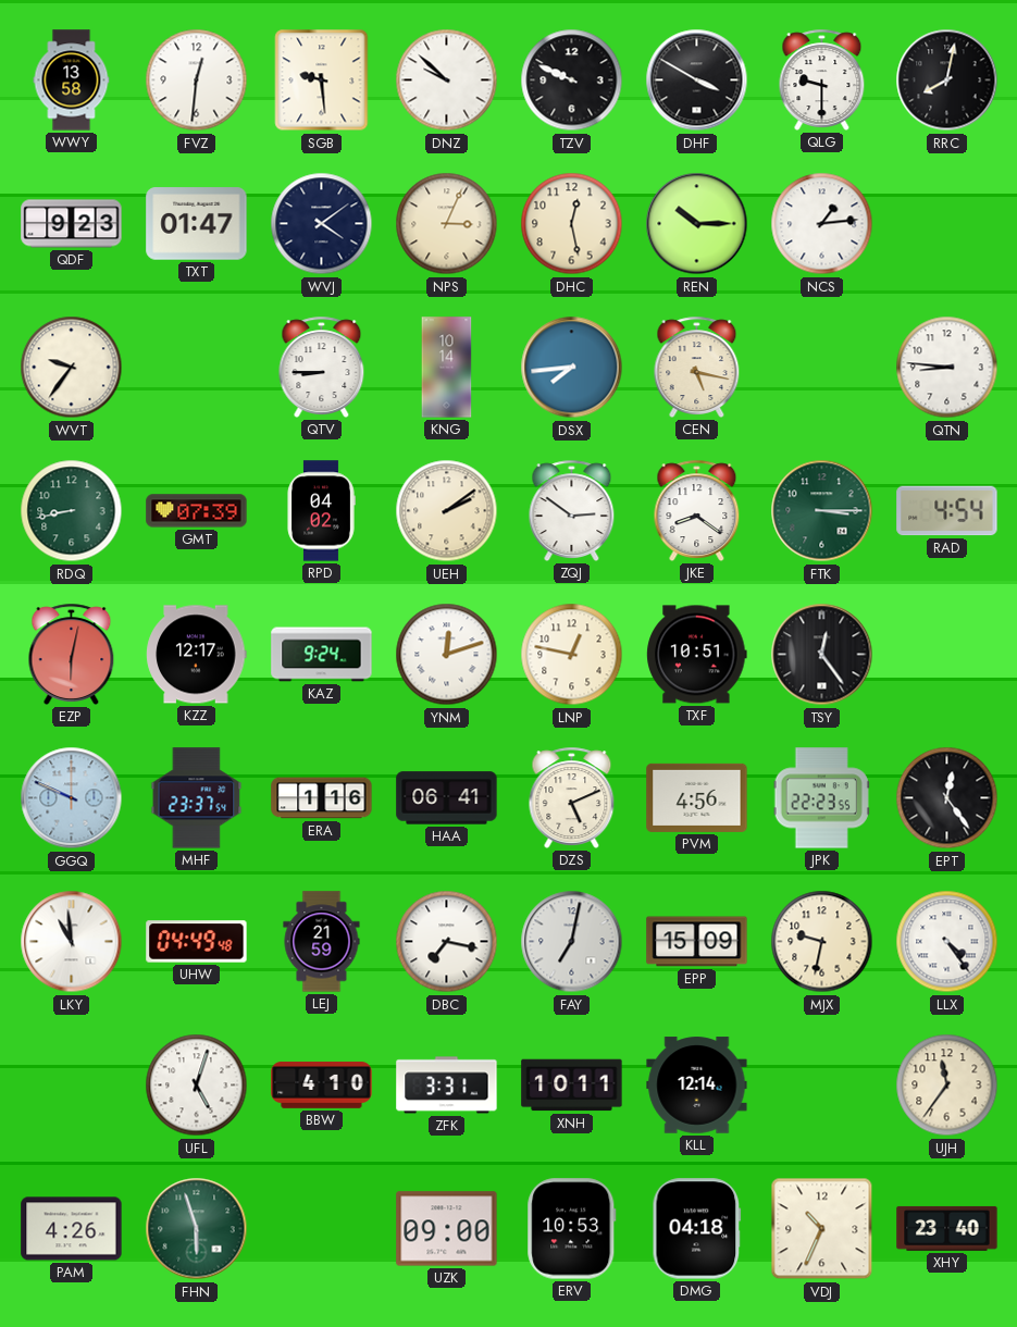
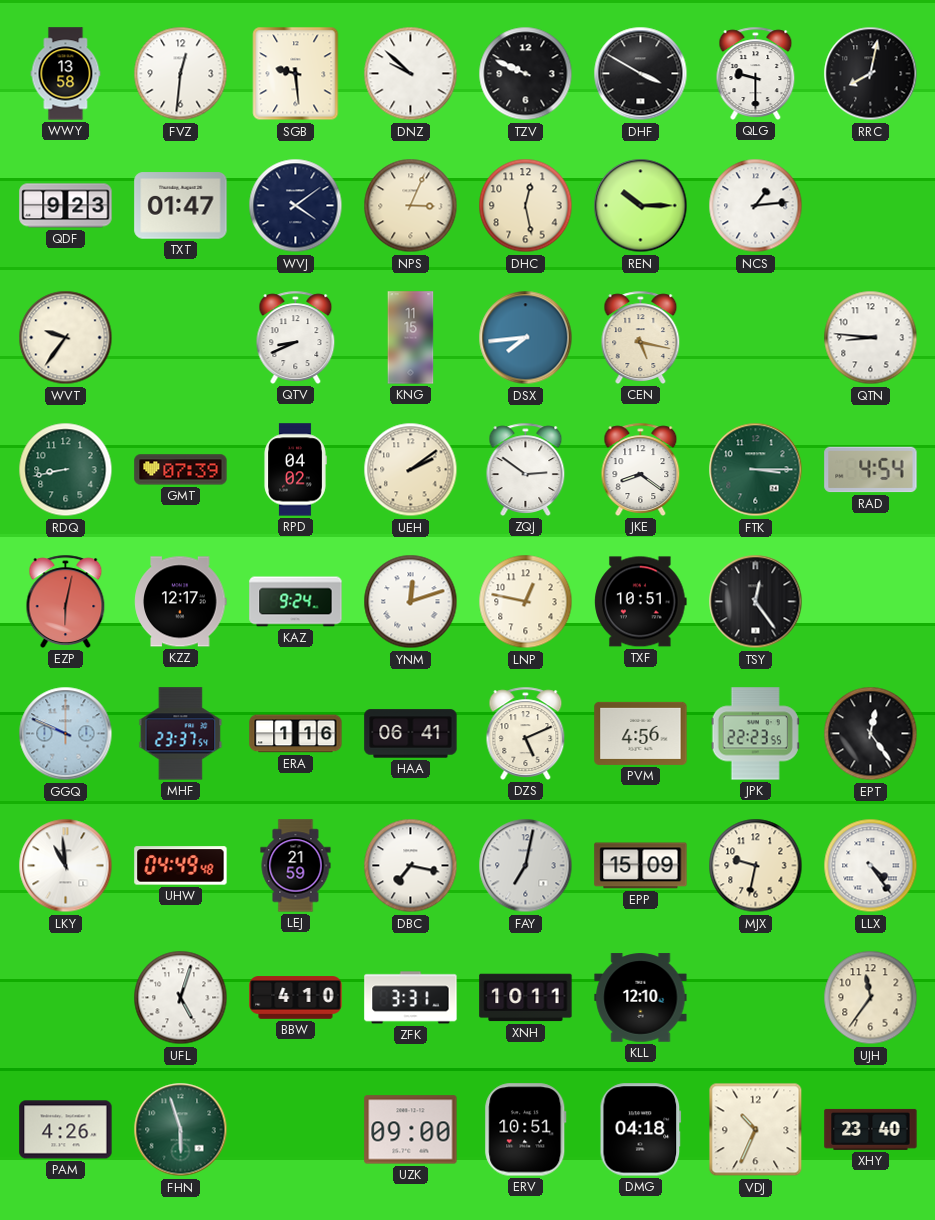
QTV: 8:45 -> 8:41
KNG: 10:14 -> 11:15
KLL: 12:14 -> 12:10
ERV: 10:53 -> 10:51
